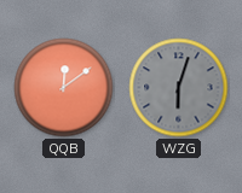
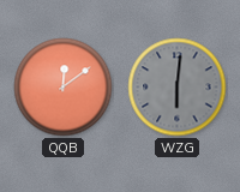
WZG: 6:03 -> 6:01
